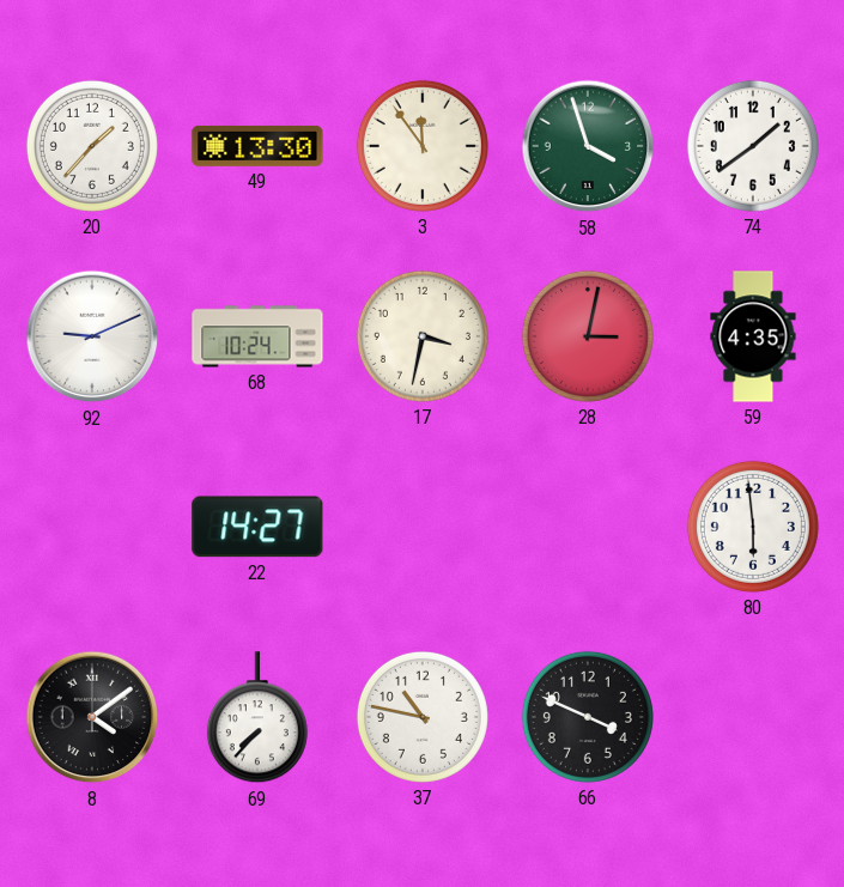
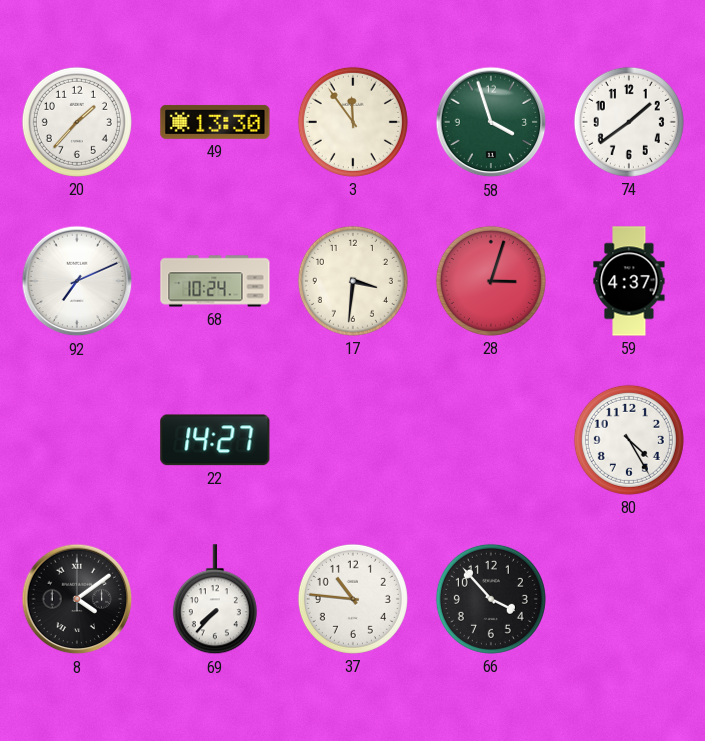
92: 9:11 -> 7:11
17: 3:32 -> 3:31
28: 3:02 -> 3:03
59: 4:35 -> 4:37
80: 5:59 -> 4:25
37: 10:47 -> 10:46
66: 3:49 -> 3:53
